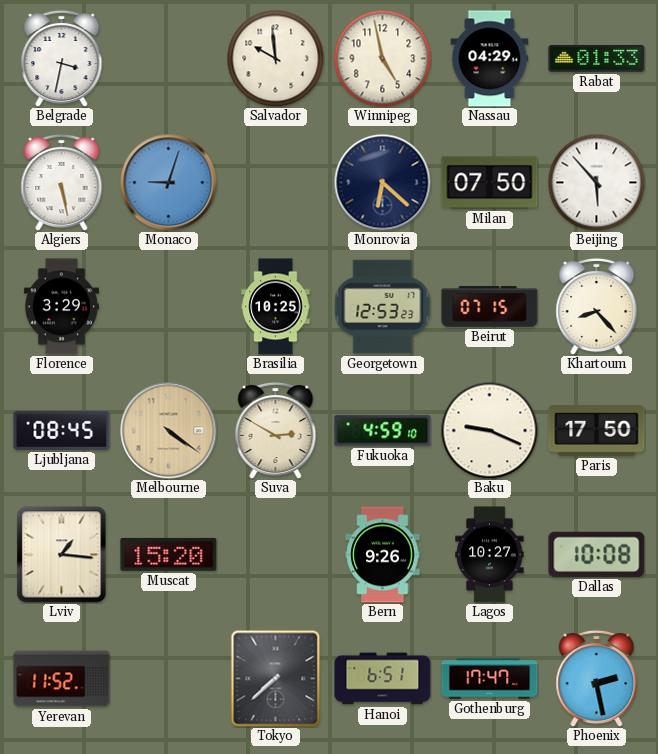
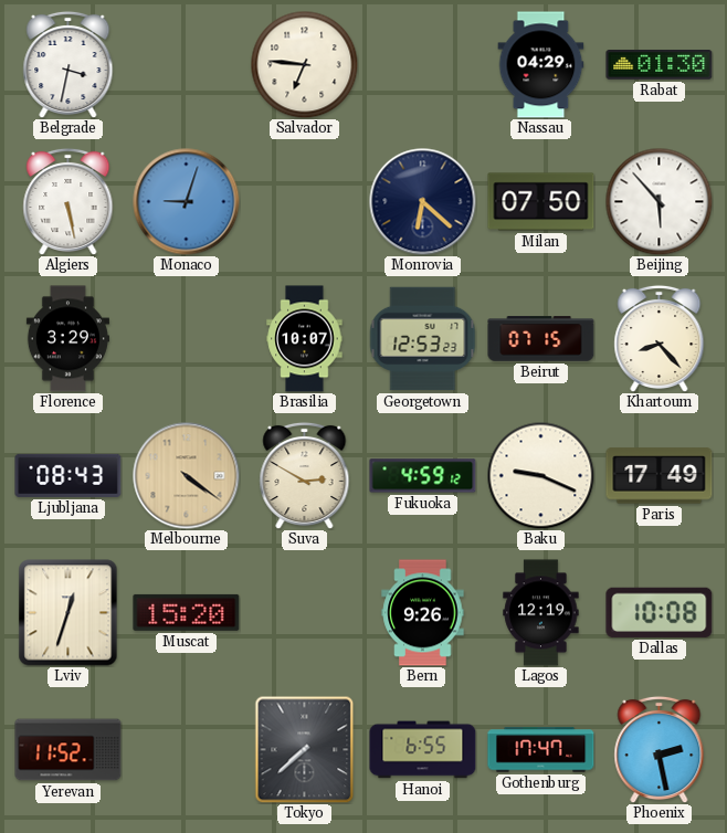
Salvador: 9:59 -> 6:46
Winnipeg: 4:58 -> none
Rabat: 01:33 -> 01:30
Brasilia: 10:25 -> 10:07
Ljubljana: 08:45 -> 08:43
Fukuoka: 4:59:10 -> 4:59:12
Paris: 17:50 -> 17:49
Lviv: 1:16 -> 12:33
Lagos: 10:27 -> 12:19
Hanoi: 6:51 -> 6:55
